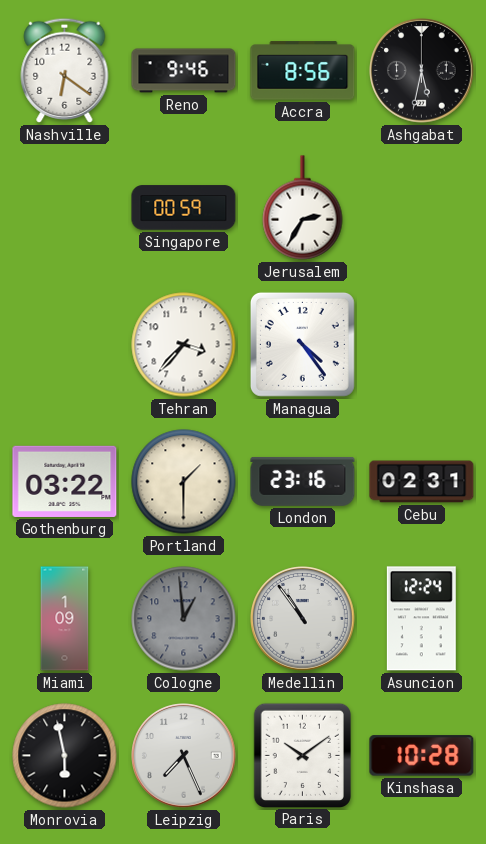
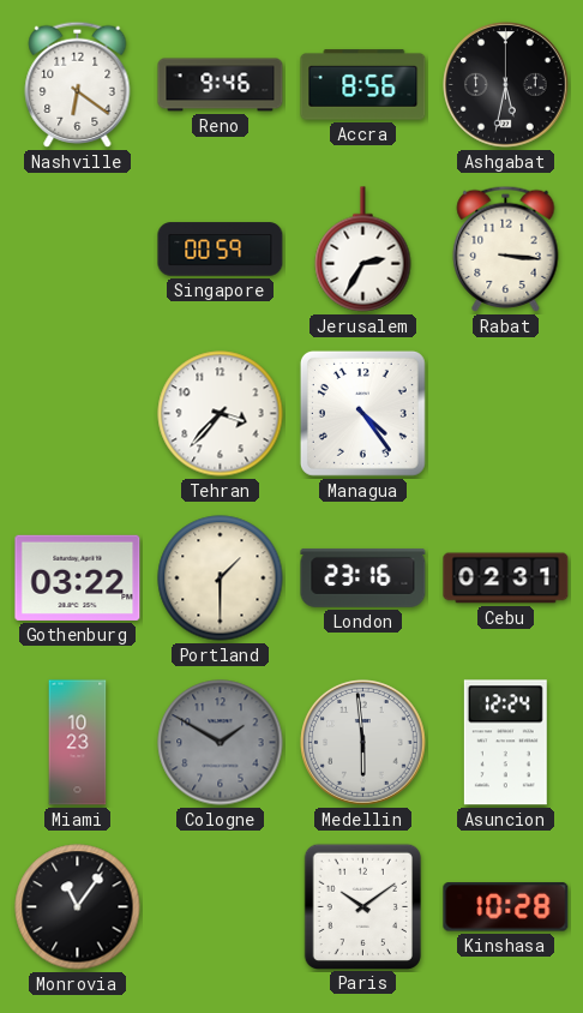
Rabat: none -> 3:16
Miami: 1:09 -> 10:23
Cologne: 12:59 -> 1:50
Medellin: 10:54 -> 5:59
Monrovia: 5:58 -> 11:06
Leipzig: 7:26 -> none
